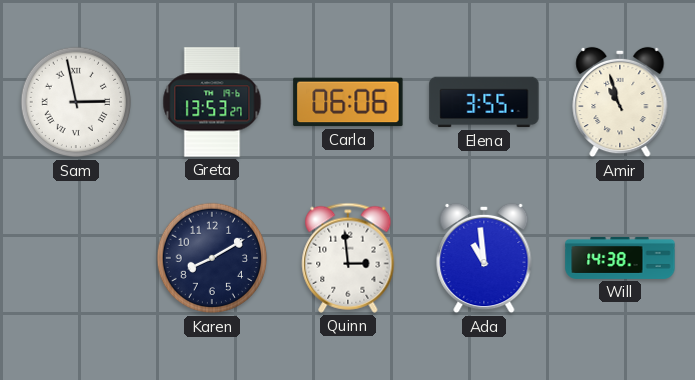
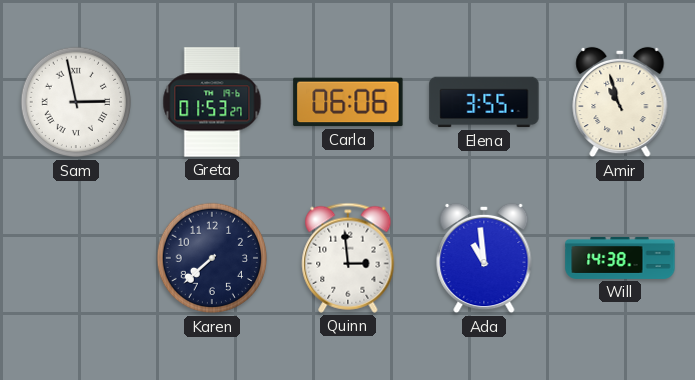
Greta: 13:53 -> 01:53
Karen: 8:10 -> 7:38
